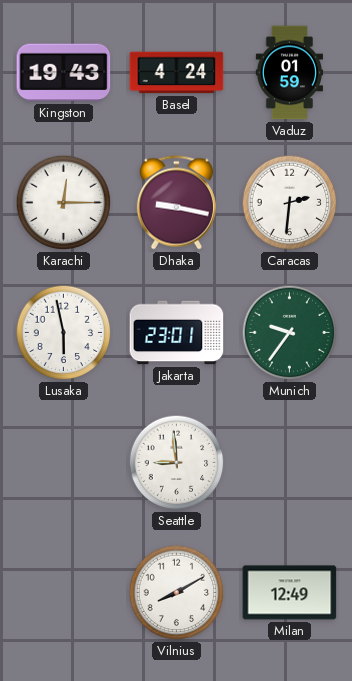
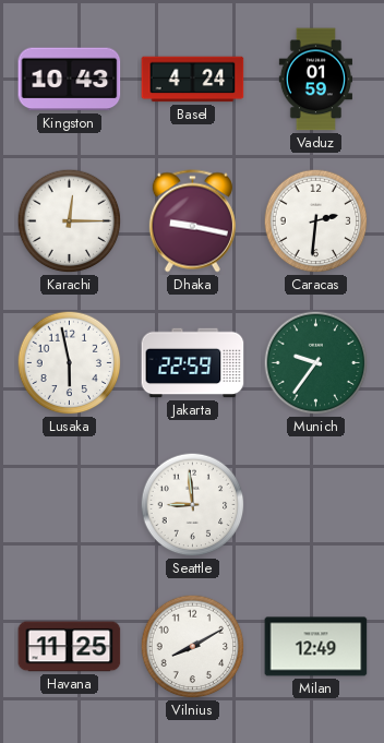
Kingston: 19:43 -> 10:43
Jakarta: 23:01 -> 22:59
Havana: none -> 11:25
